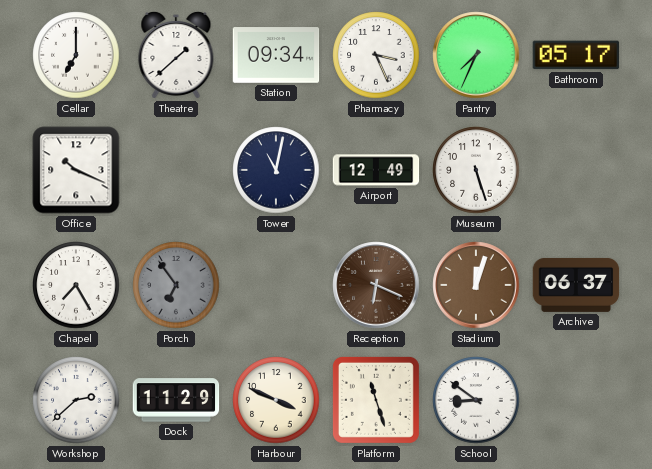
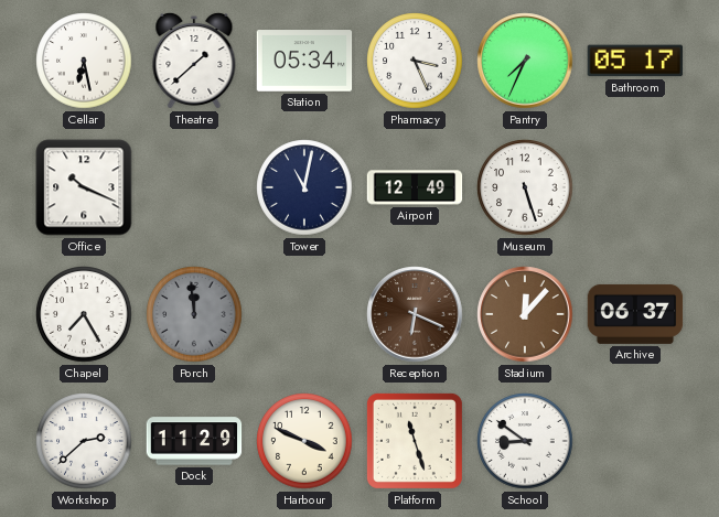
Cellar: 7:00 -> 6:28
Station: 09:34 -> 05:34
Porch: 6:54 -> 11:59
Stadium: 12:03 -> 12:07
